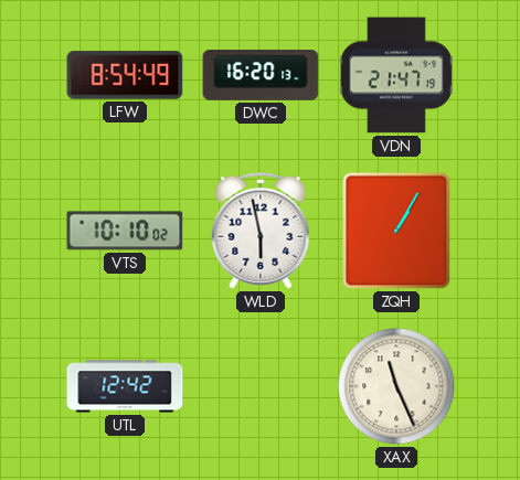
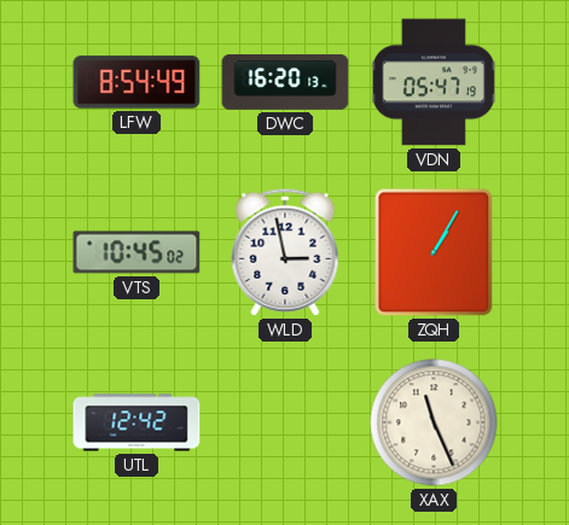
VDN: 21:47 -> 05:47
VTS: 10:10 -> 10:45
WLD: 5:58 -> 2:58
